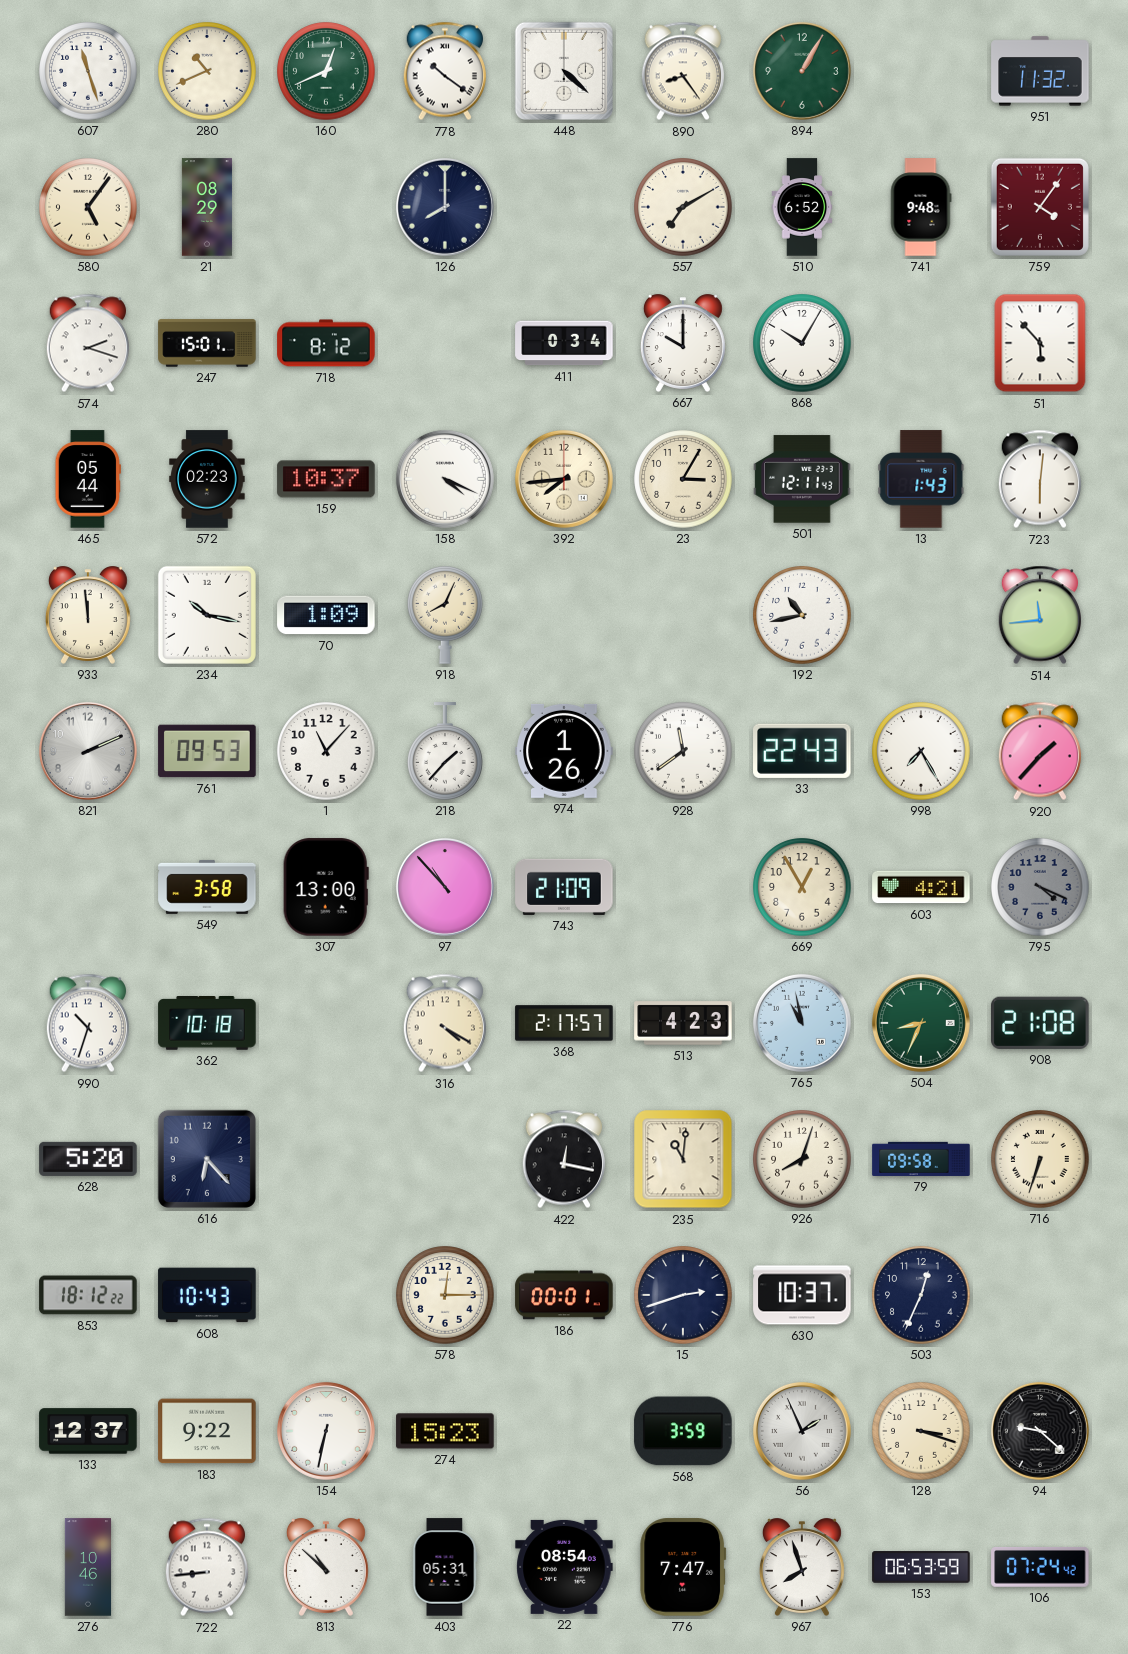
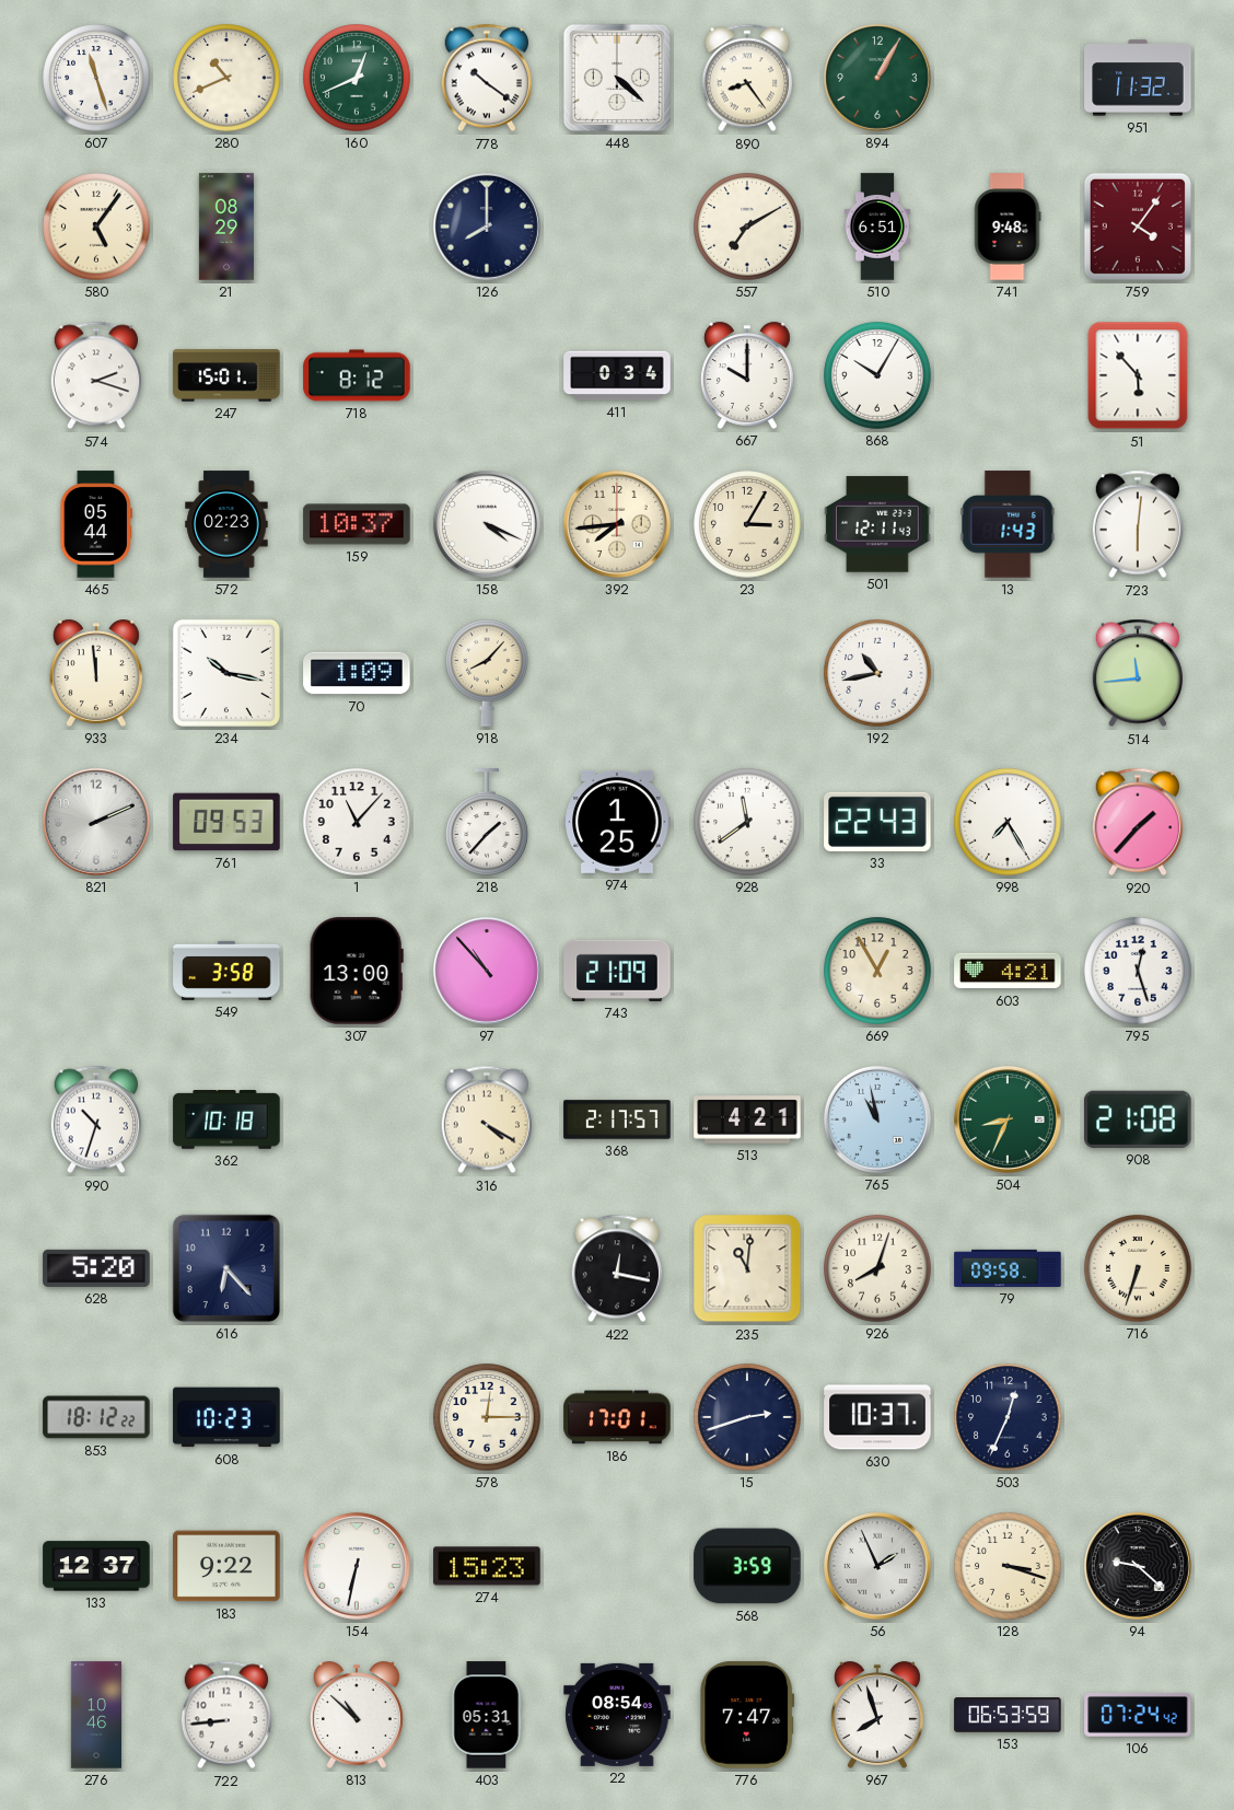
510: 6:52 -> 6:51
918: 8:04 -> 8:07
974: 1:26 -> 1:25
795: 4:19 -> 12:27
795 dial: grey -> white
513: 4:23 -> 4:21
608: 10:43 -> 10:23
186: 00:01 -> 17:01
